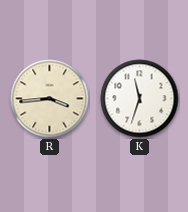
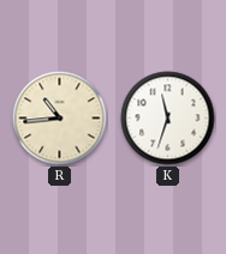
R: 3:44 -> 10:44
